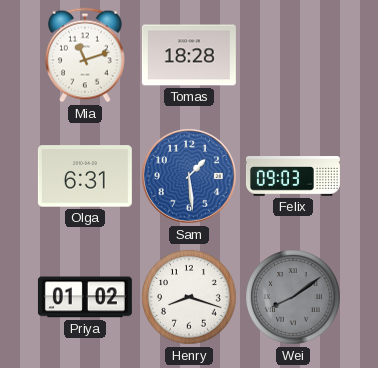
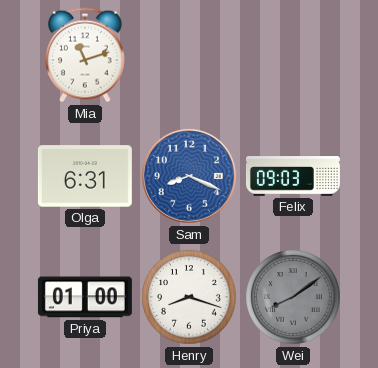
Tomas: 18:28 -> none
Sam: 1:29 -> 8:19
Priya: 01:02 -> 01:00
